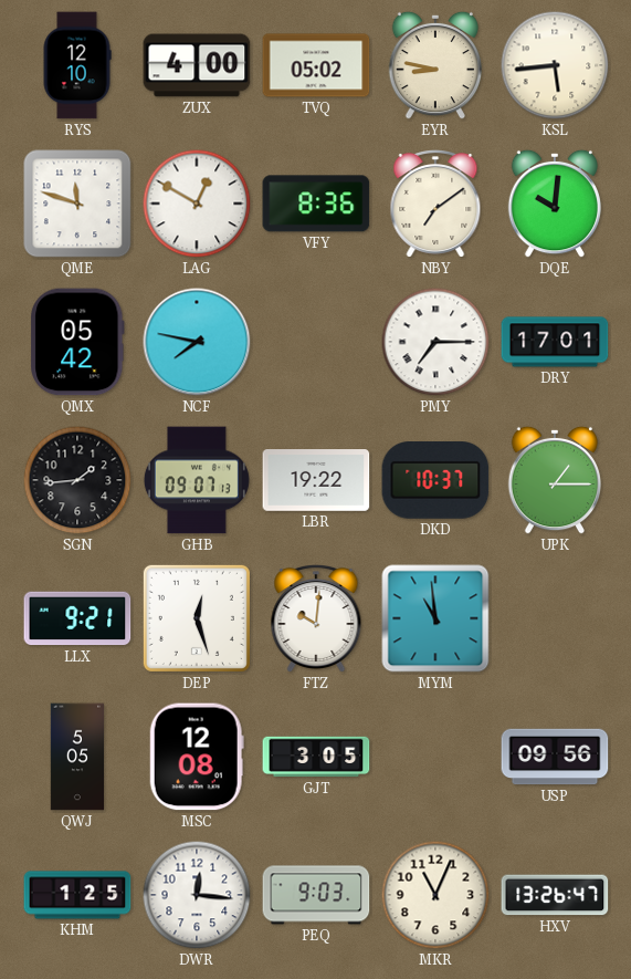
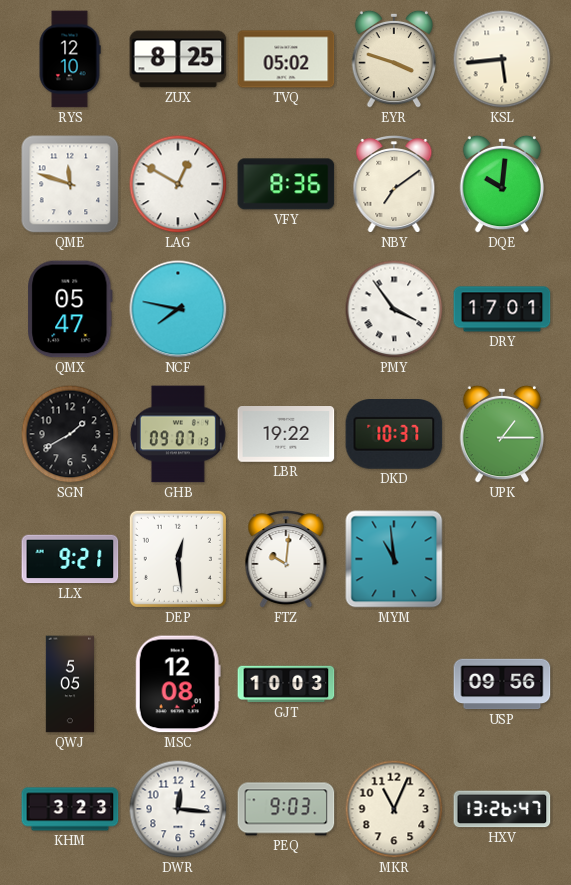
ZUX: 4:00 -> 8:25
EYR: 8:47 -> 3:48
QMX: 05:42 -> 05:47
PMY: 7:15 -> 3:54
SGN: 1:44 -> 1:40
DEP: 12:27 -> 12:29
GJT: 3:05 -> 10:03
KHM: 1:25 -> 3:23
